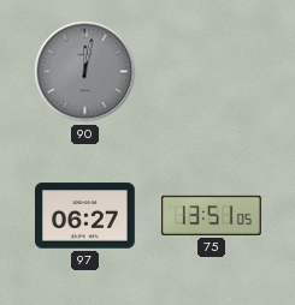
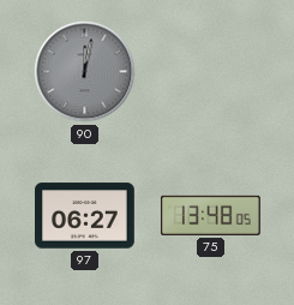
75: 13:51 -> 13:48
